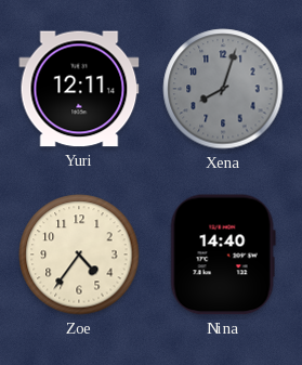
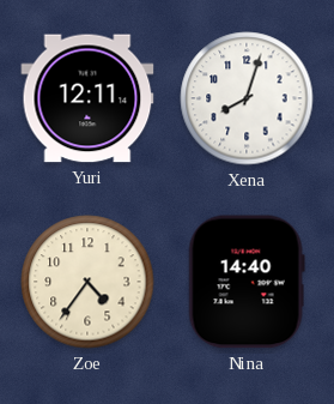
Xena dial: grey -> white
